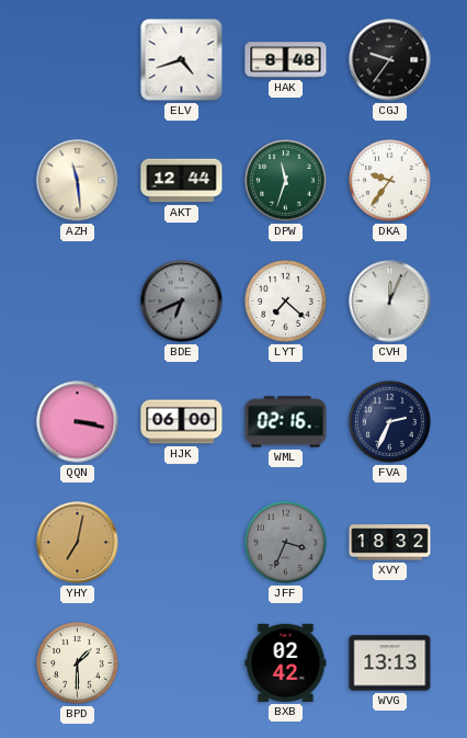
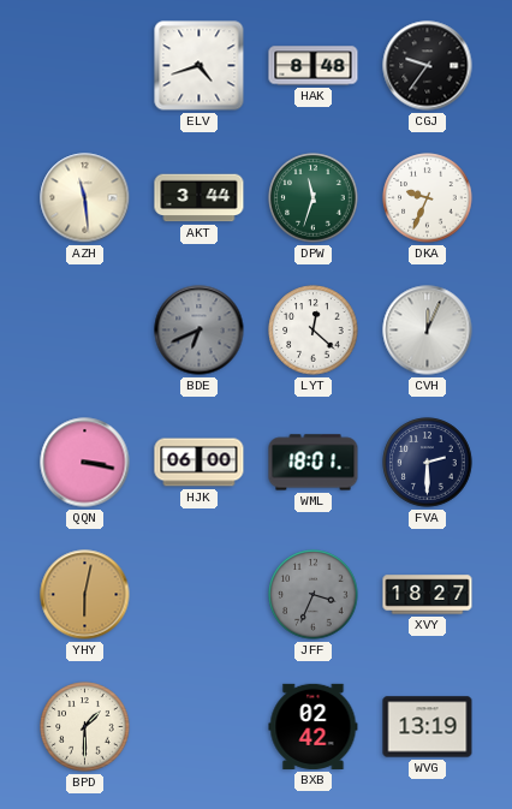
AKT: 12:44 -> 3:44
DKA: 9:36 -> 9:34
LYT: 7:22 -> 12:22
WML: 02:16 -> 18:01
FVA: 2:34 -> 2:30
YHY: 7:02 -> 6:02
XVY: 18:32 -> 18:27
WVG: 13:13 -> 13:19
